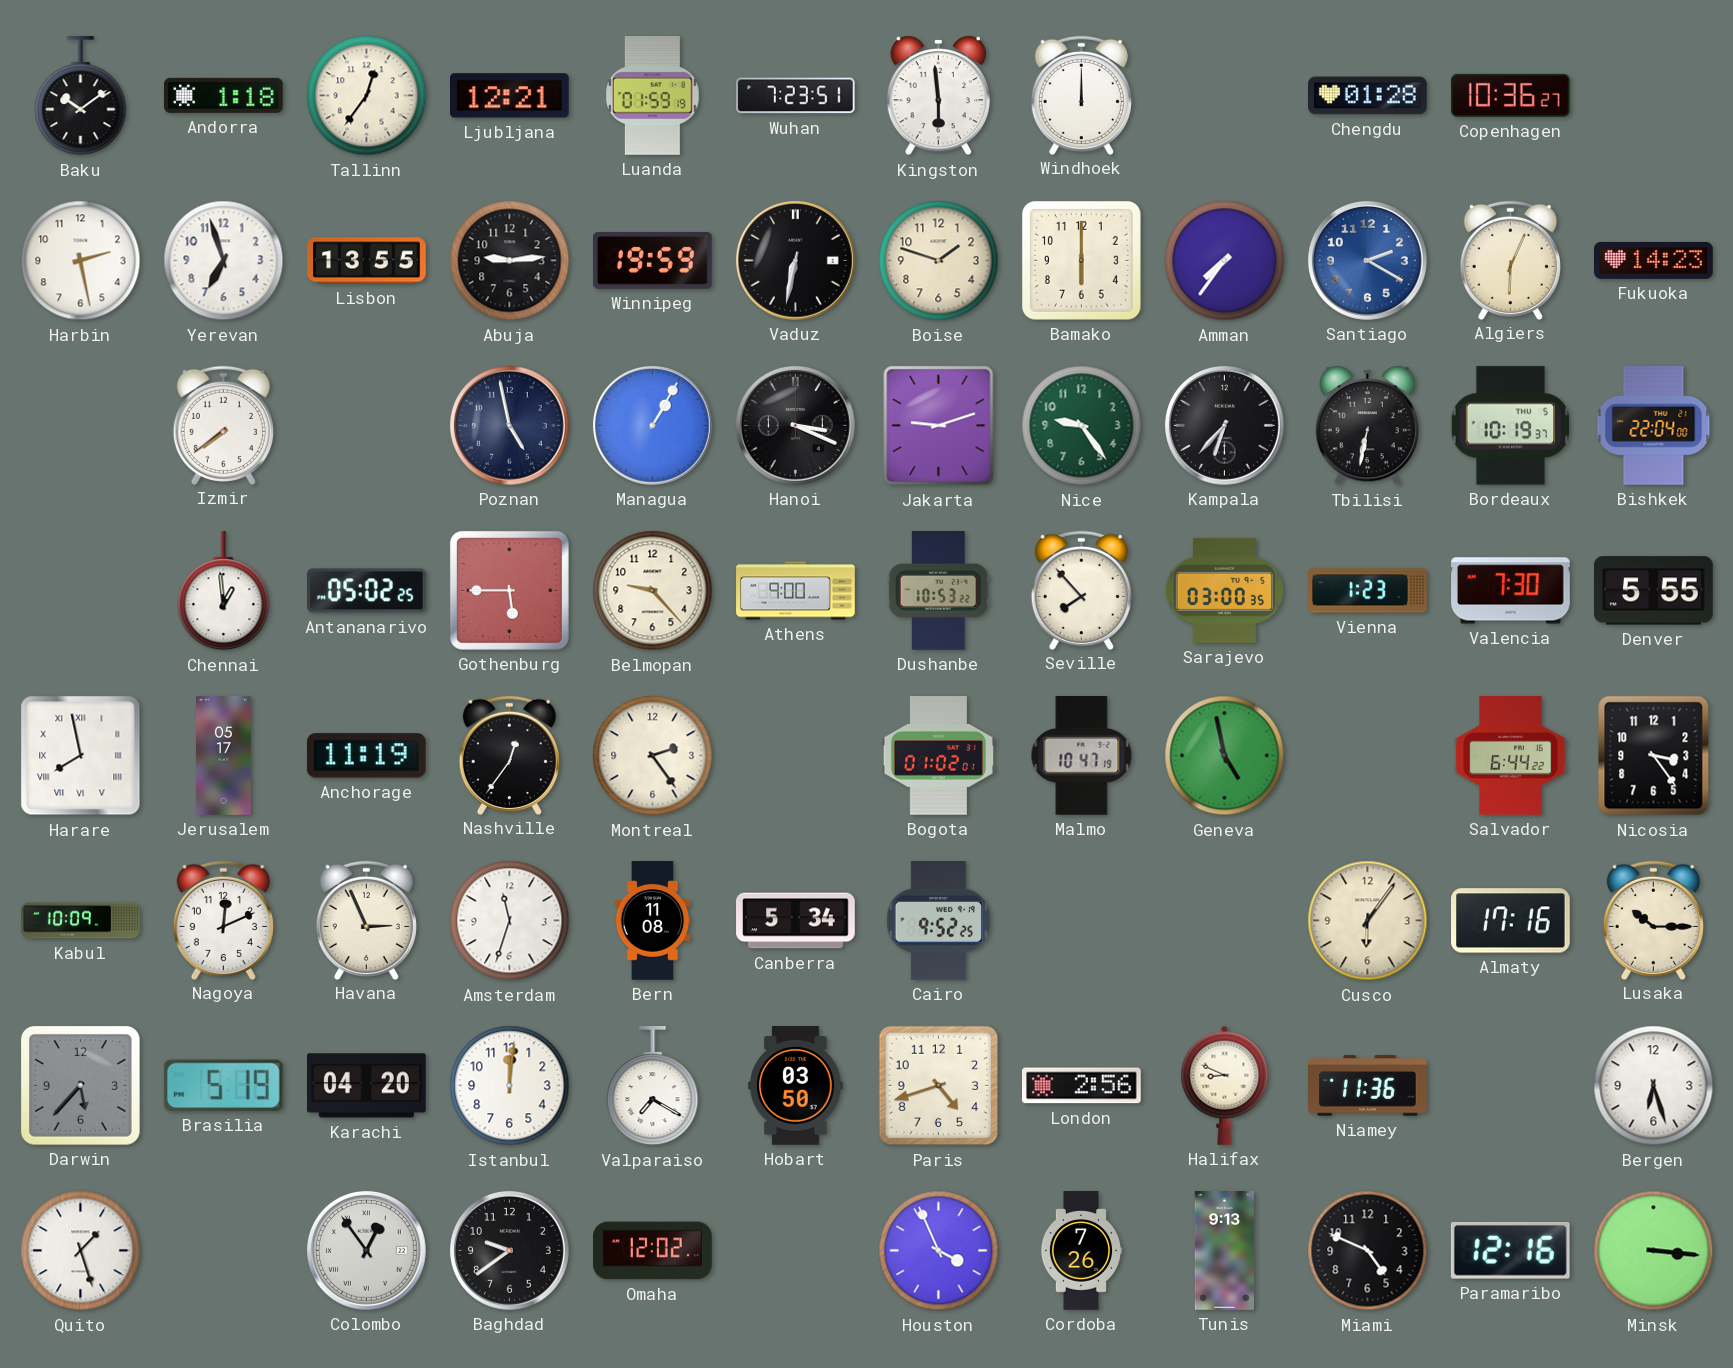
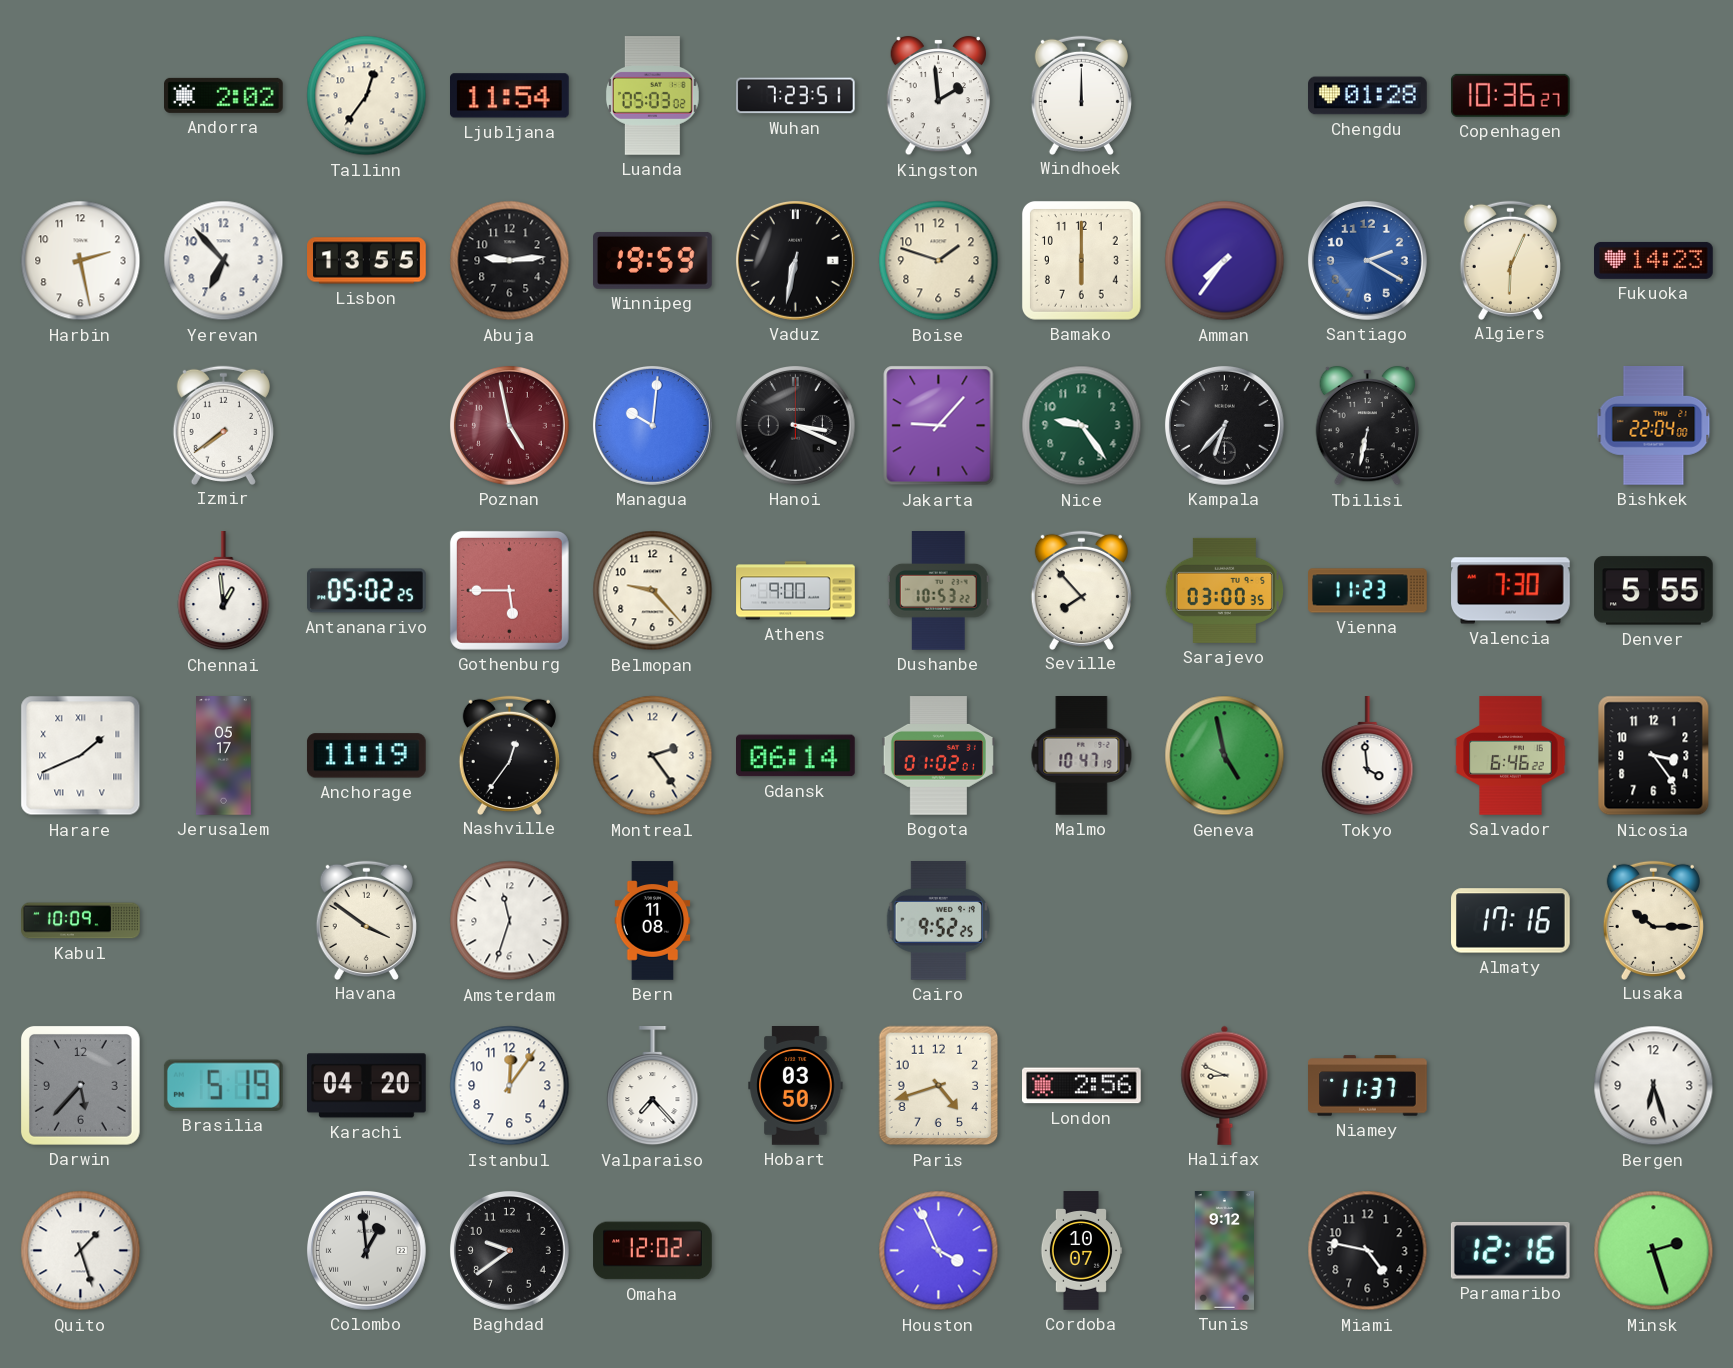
Baku: 10:09 -> none
Andorra: 1:18 -> 2:02
Ljubljana: 12:21 -> 11:54
Luanda: 01:59 -> 05:03
Kingston: 5:59 -> 1:59
Yerevan: 6:57 -> 6:53
Poznan dial: navy -> burgundy
Managua: 1:05 -> 10:01
Jakarta: 9:12 -> 9:07
Bordeaux: 10:19 -> none
Vienna: 1:23 -> 11:23
Harare: 7:58 -> 1:41
Gdansk: none -> 06:14
Tokyo: none -> 3:59
Salvador: 6:44 -> 6:46
Nagoya: 12:11 -> none
Havana: 2:56 -> 3:51
Canberra: 5:34 -> none
Cusco: 6:06 -> none
Istanbul: 12:01 -> 12:06
Valparaiso: 7:20 -> 7:23
Niamey: 11:36 -> 11:37
Colombo: 12:54 -> 12:59
Cordoba: 7:26 -> 10:07
Tunis: 9:13 -> 9:12
Miami: 4:49 -> 4:47
Minsk: 3:16 -> 2:27
